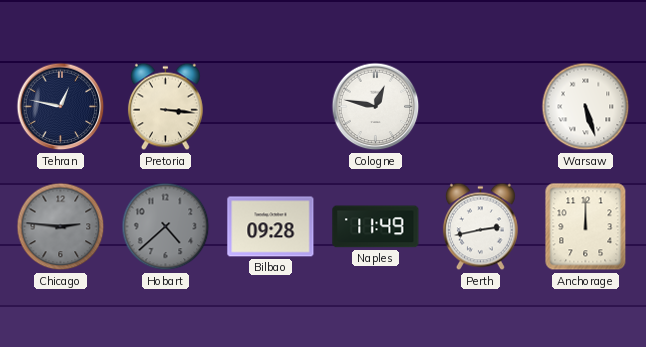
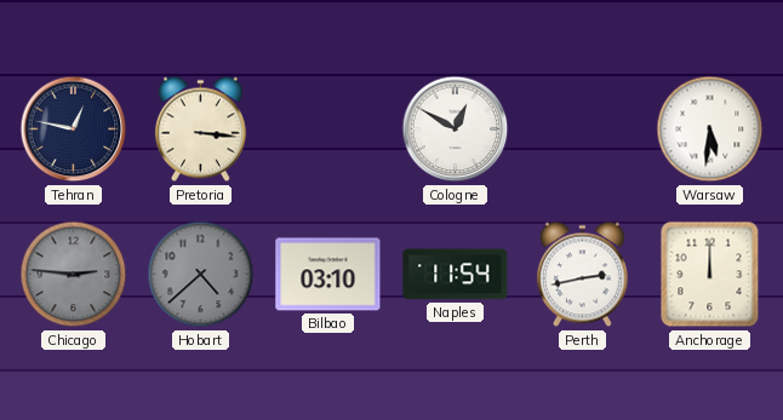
Cologne: 12:47 -> 12:50
Warsaw: 5:27 -> 5:31
Bilbao: 09:28 -> 03:10
Naples: 11:49 -> 11:54
